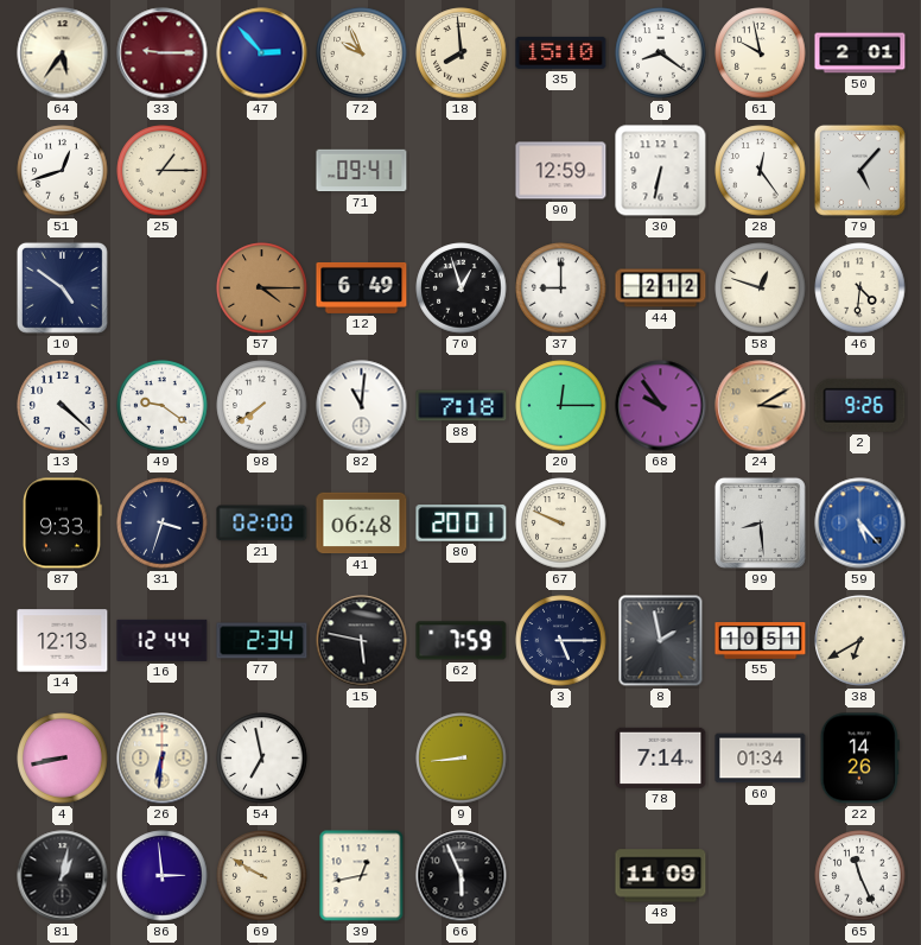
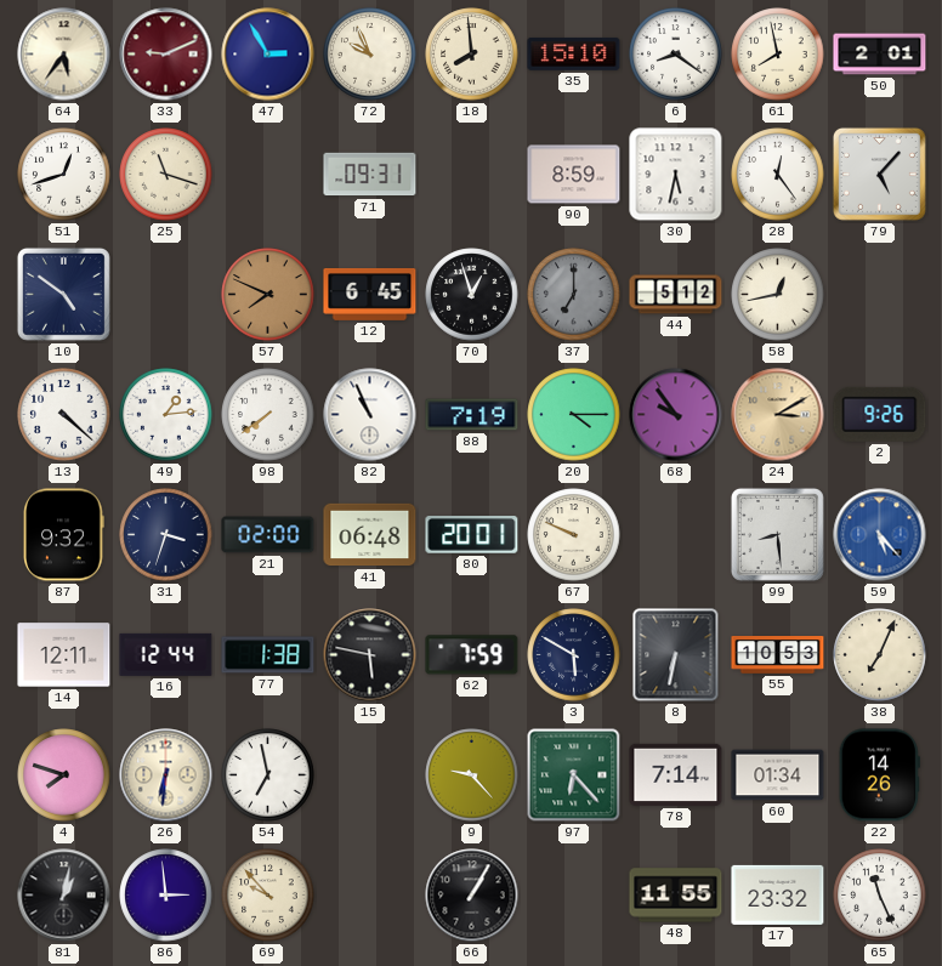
33: 9:15 -> 9:11
47: 2:53 -> 2:55
61: 9:58 -> 7:58
25: 1:15 -> 11:18
71: 09:41 -> 09:31
90: 12:59 -> 8:59
30: 6:32 -> 5:32
57: 4:15 -> 7:49
12: 6:49 -> 6:45
37: 9:00 -> 7:00
37 dial: white -> grey
44: 2:12 -> 5:12
58: 12:48 -> 12:43
46: 4:31 -> none
49: 9:21 -> 1:14
82: 11:01 -> 10:56
88: 7:18 -> 7:19
20: 12:15 -> 4:15
87: 9:33 -> 9:32
14: 12:13 -> 12:11
77: 2:34 -> 1:38
3: 5:15 -> 5:50
8: 1:58 -> 6:32
55: 10:51 -> 10:53
38: 6:40 -> 7:04
4: 8:43 -> 7:48
9: 8:44 -> 9:23
97: none -> 6:23
69: 9:50 -> 9:53
39: 12:43 -> none
66: 5:56 -> 1:05
48: 11:09 -> 11:55
17: none -> 23:32
